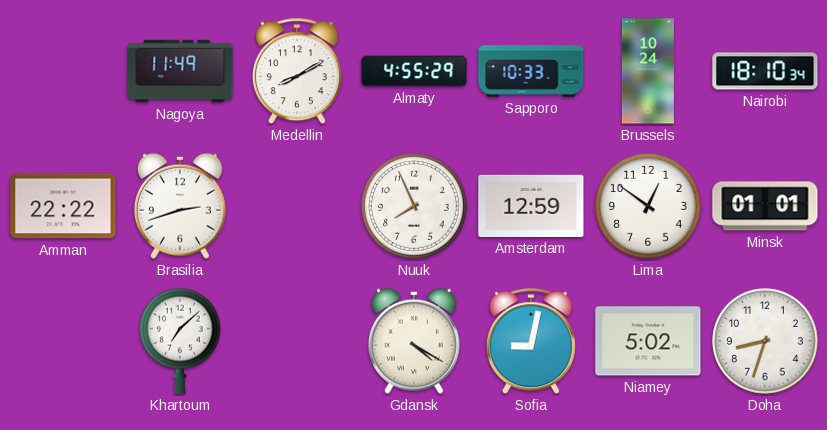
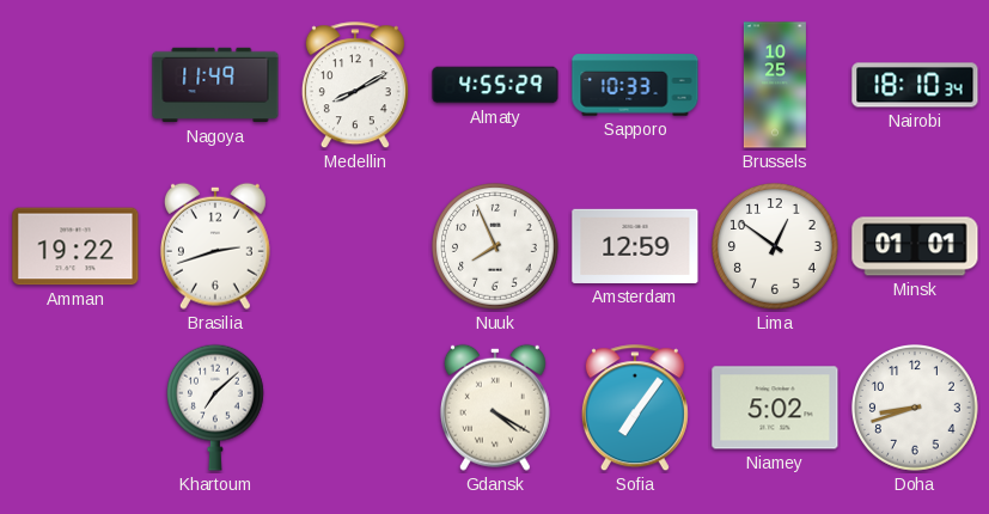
Brussels: 10:24 -> 10:25
Amman: 22:22 -> 19:22
Sofia: 9:02 -> 7:06
Doha: 8:33 -> 8:42
